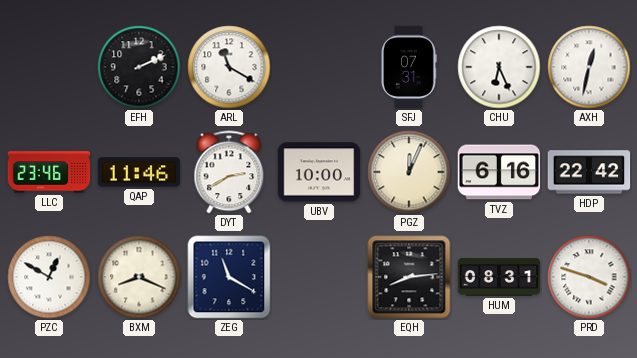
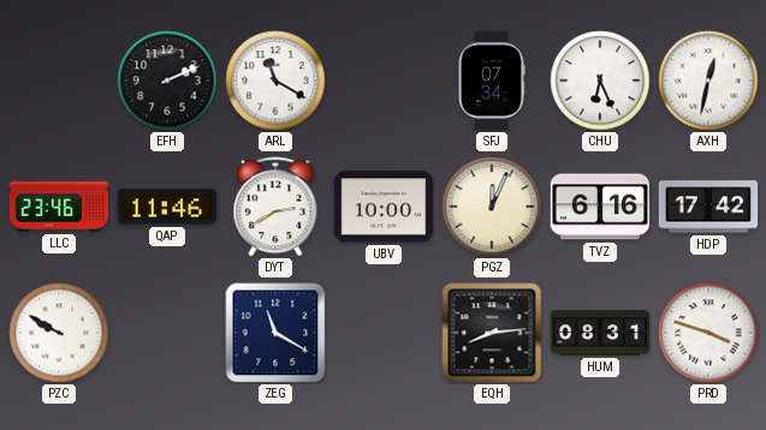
SFJ: 07:31 -> 07:34
HDP: 22:42 -> 17:42
PZC: 12:50 -> 9:50
BXM: 8:19 -> none
